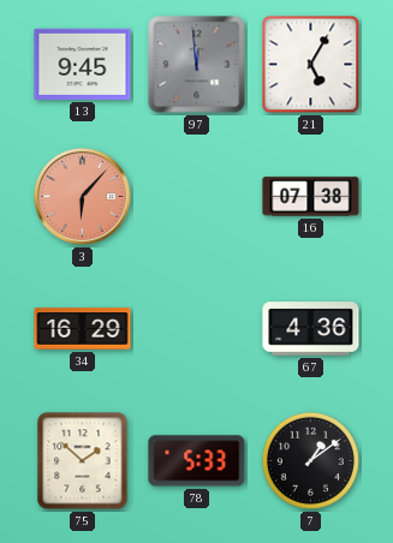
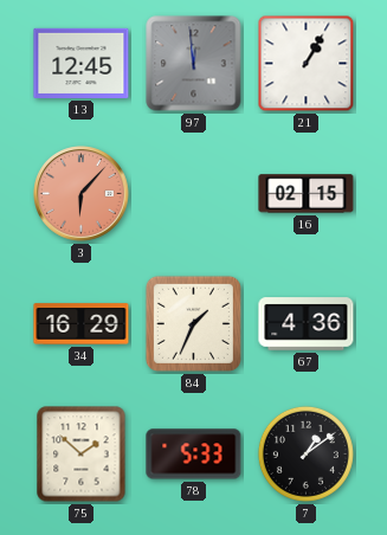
13: 9:45 -> 12:45
21: 5:05 -> 1:05
16: 07:38 -> 02:15
84: none -> 1:34
